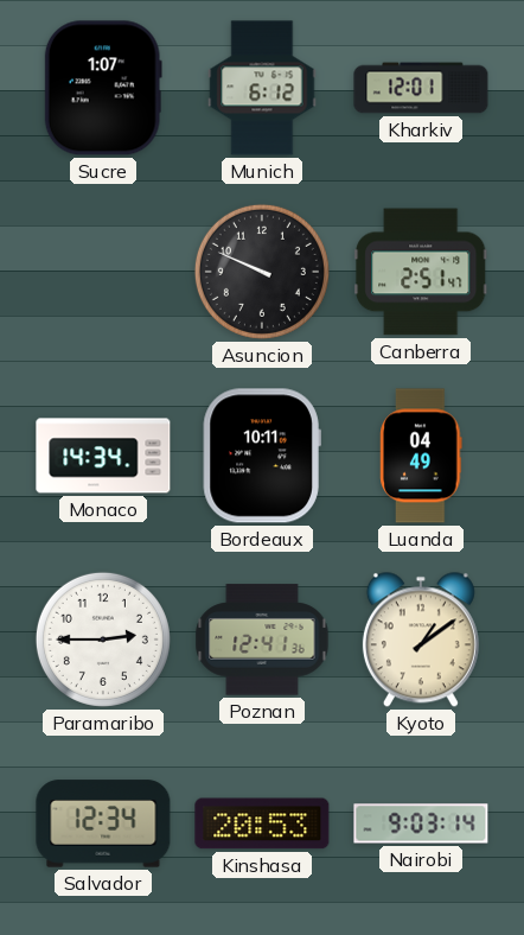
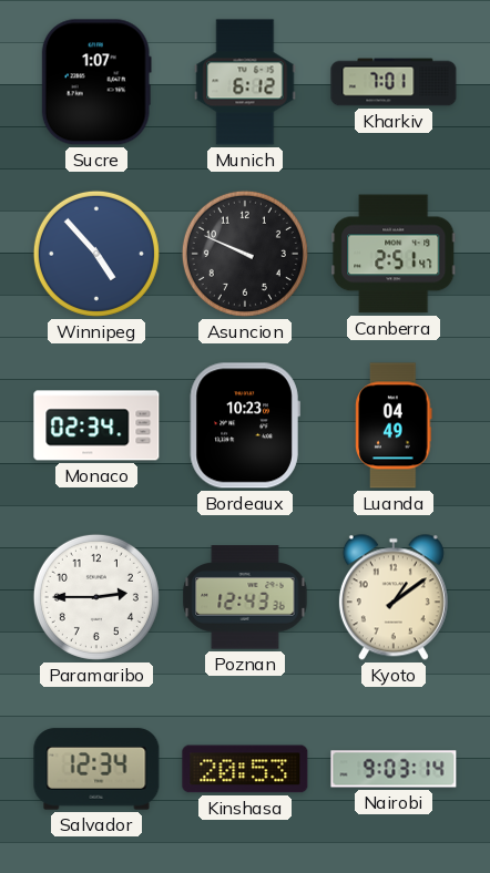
Kharkiv: 12:01 -> 7:01
Winnipeg: none -> 4:53
Monaco: 14:34 -> 02:34
Bordeaux: 10:11 -> 10:23
Poznan: 12:41 -> 12:43
